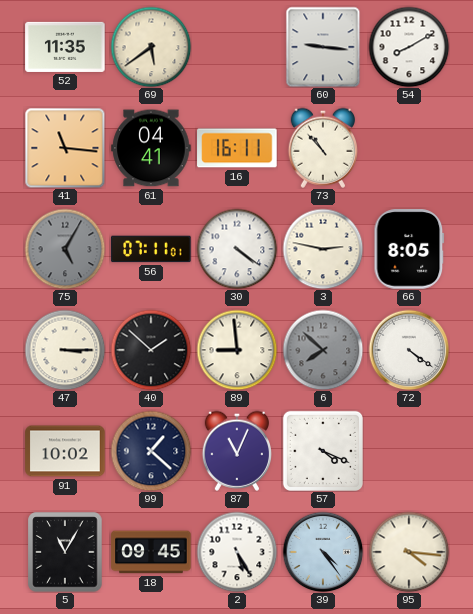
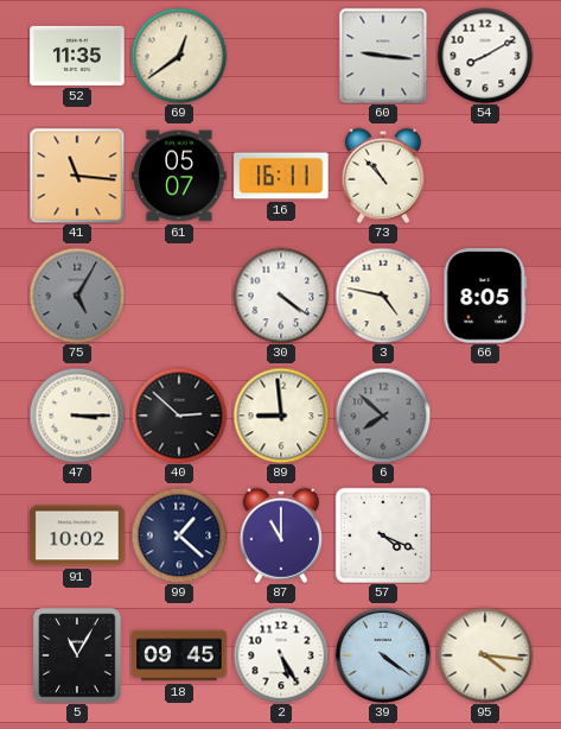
69: 5:39 -> 12:39
61: 04:41 -> 05:07
56: 07:11 -> none
3: 2:47 -> 4:47
40: 1:52 -> 2:52
72: 4:21 -> none
87: 11:04 -> 11:00
39: 4:24 -> 4:21
